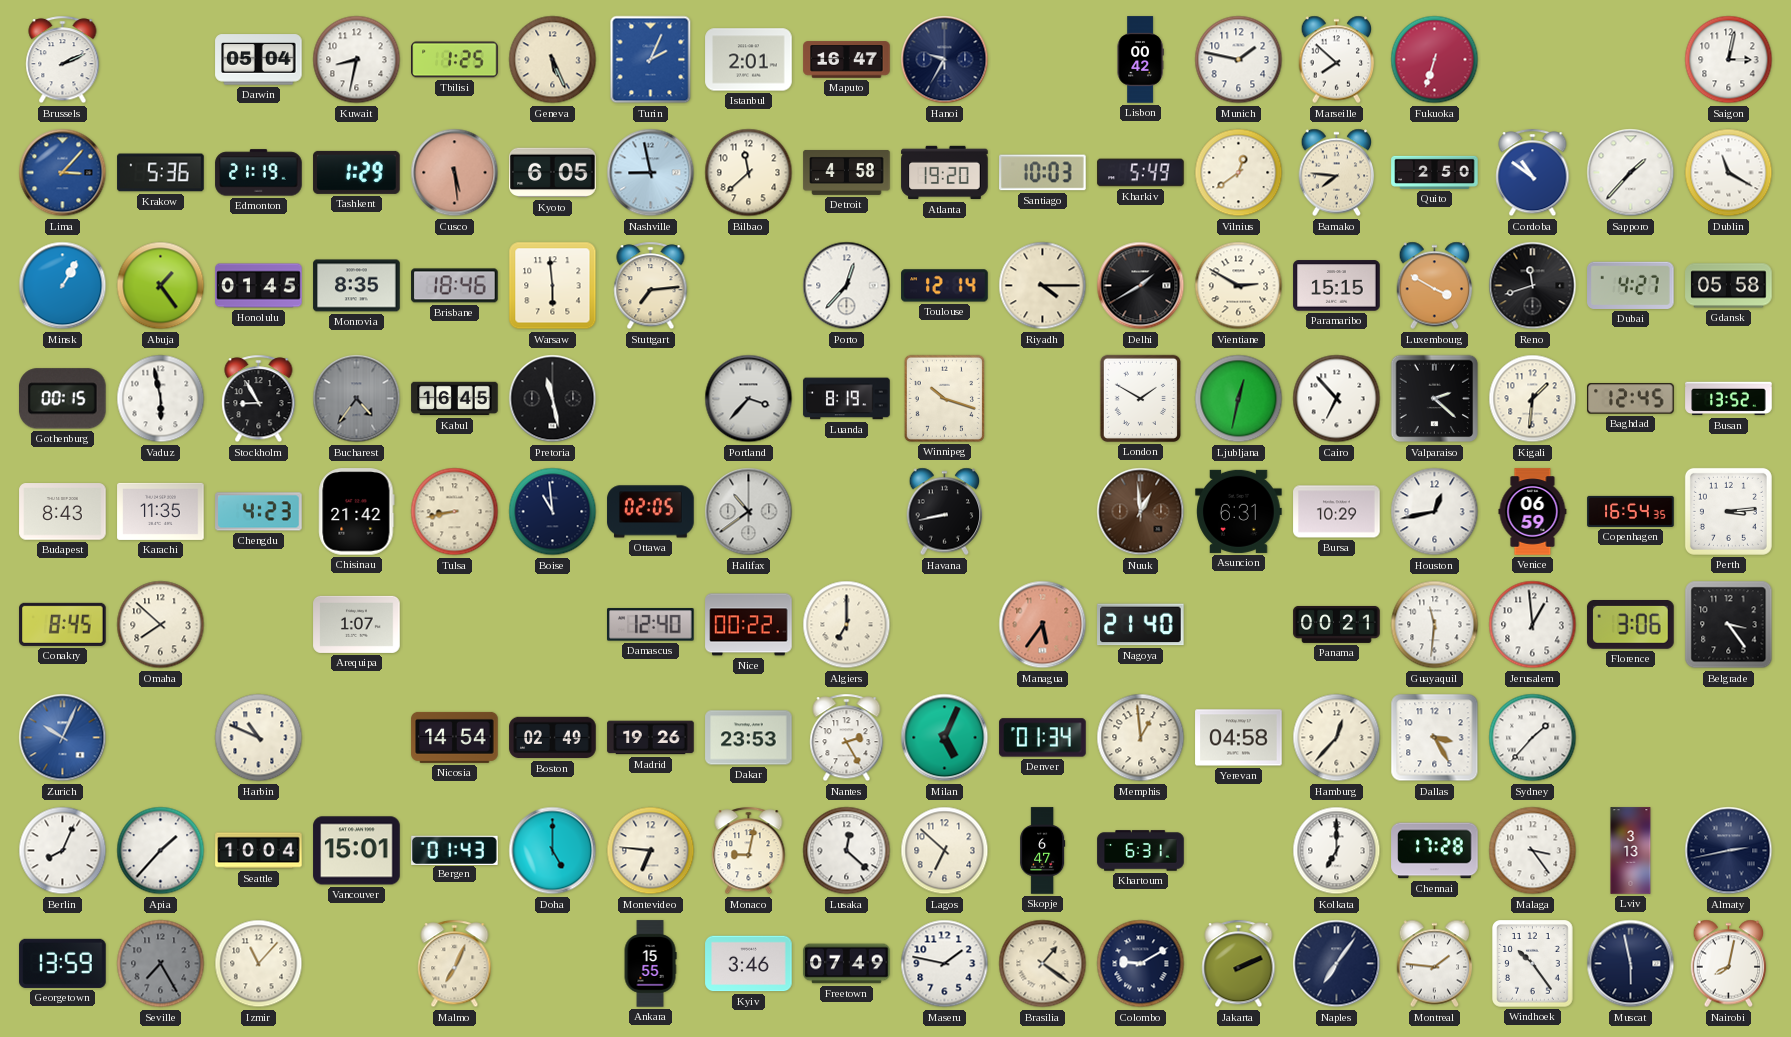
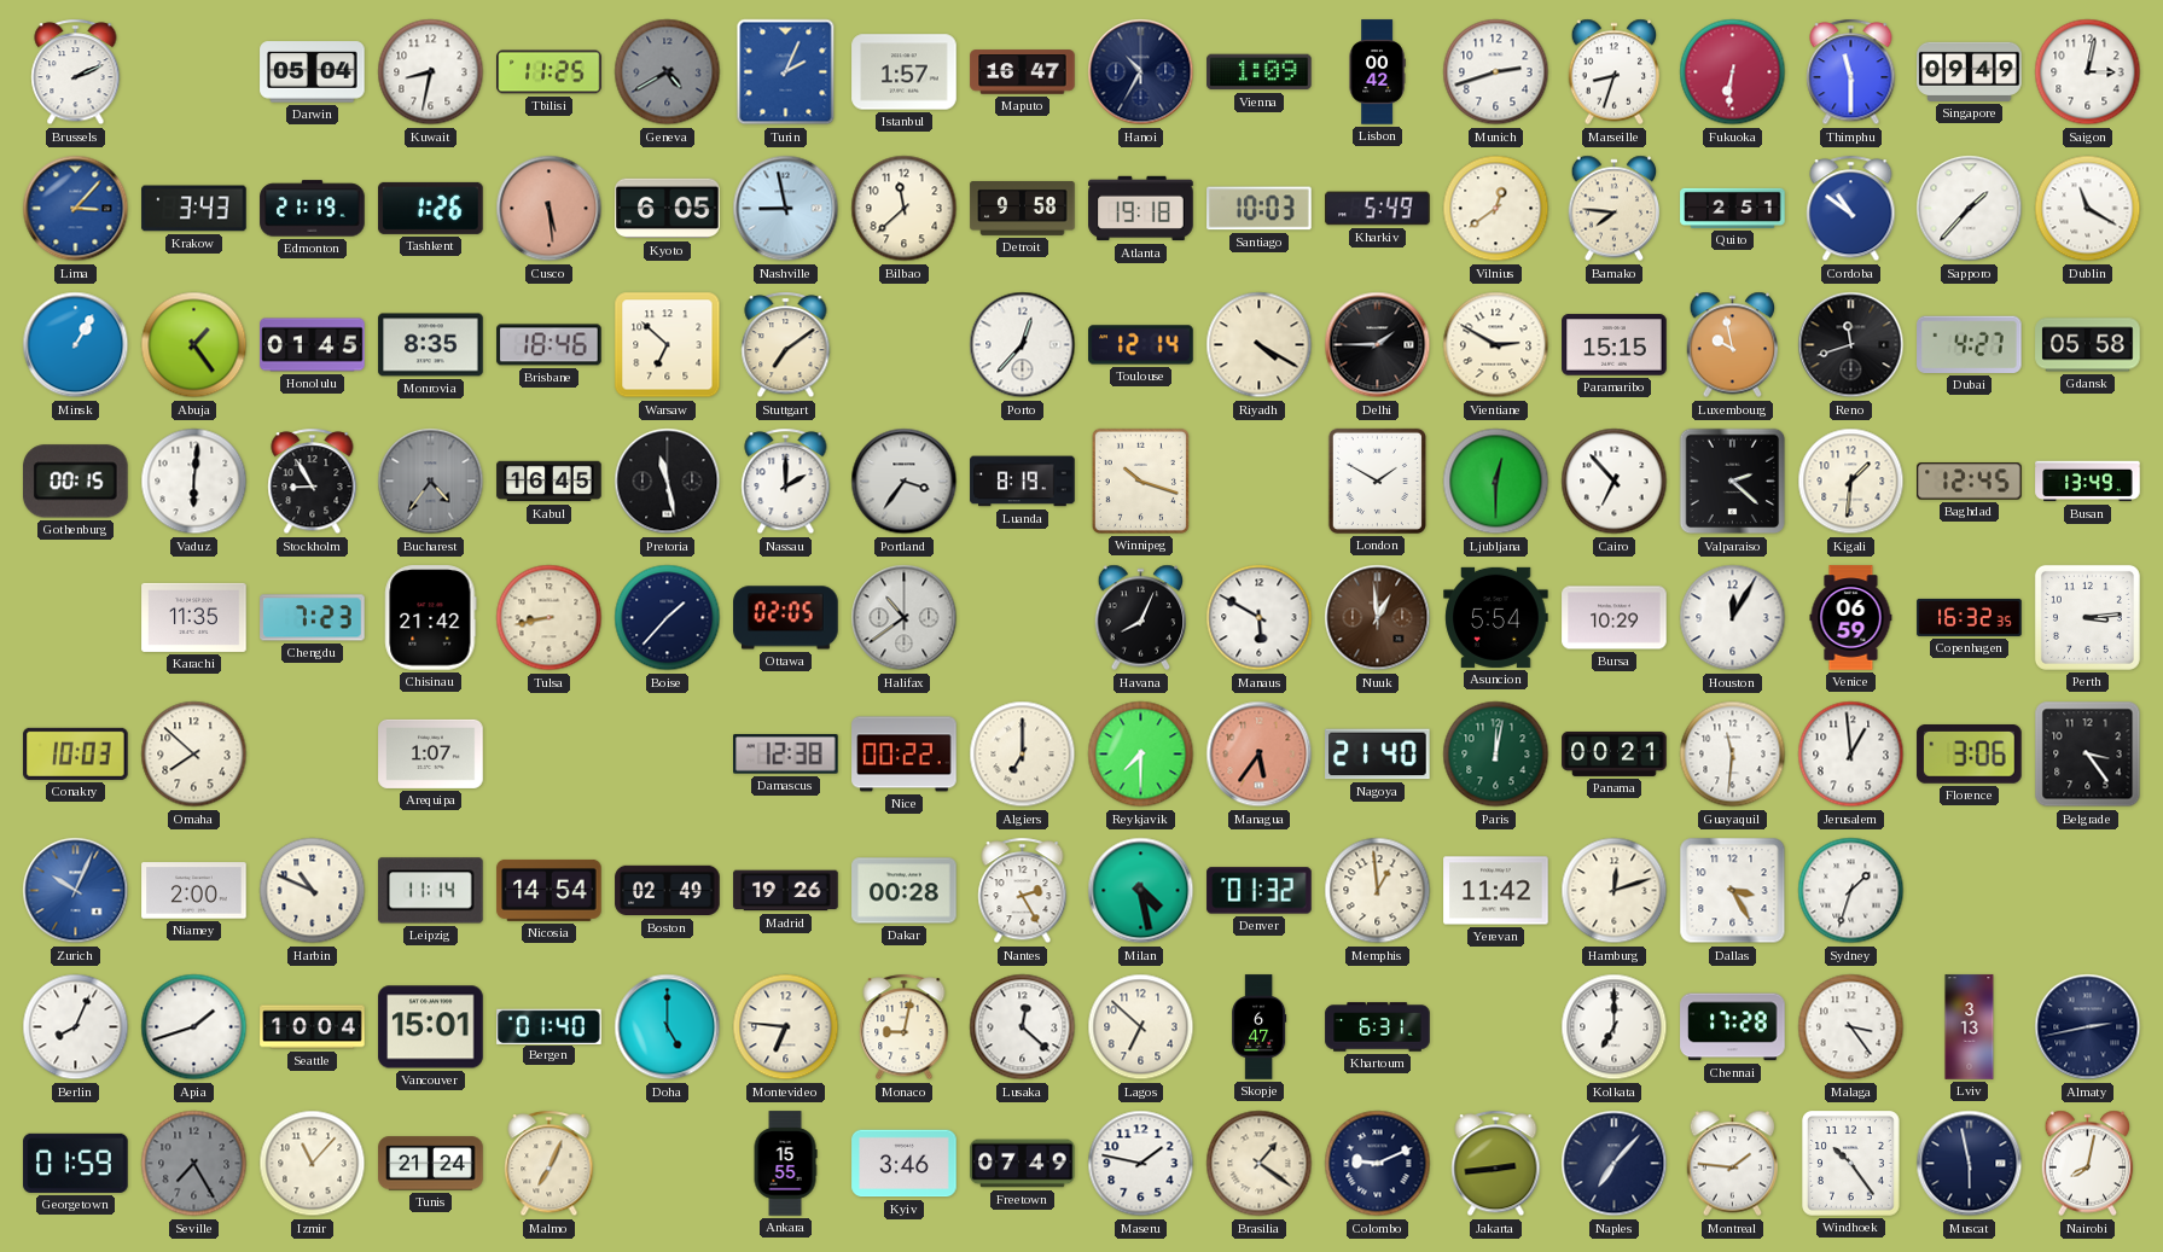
Tbilisi: 1:25 -> 11:25
Geneva: 5:26 -> 4:40
Geneva dial: cream -> grey
Istanbul: 2:01 -> 1:57
Hanoi: 9:35 -> 10:35
Vienna: none -> 1:09
Munich: 1:47 -> 2:42
Marseille: 7:52 -> 8:33
Fukuoka: 6:33 -> 6:31
Thimphu: none -> 11:30
Singapore: none -> 09:49
Krakow: 5:36 -> 3:43
Tashkent: 1:29 -> 1:26
Detroit: 4:58 -> 9:58
Atlanta: 19:20 -> 19:18
Quito: 2:50 -> 2:51
Warsaw: 5:59 -> 6:52
Stuttgart: 7:14 -> 7:09
Riyadh: 4:15 -> 4:20
Delhi: 1:40 -> 1:45
Luxembourg: 3:50 -> 9:58
Vaduz: 5:58 -> 6:01
Nassau: none -> 2:00
Portland: 3:37 -> 3:36
Ljubljana: 12:32 -> 12:30
Busan: 13:52 -> 13:49
Budapest: 8:43 -> none
Chengdu: 4:23 -> 7:23
Boise: 10:59 -> 1:37
Havana: 8:43 -> 8:04
Manaus: none -> 5:50
Asuncion: 6:31 -> 5:54
Houston: 12:43 -> 12:05
Copenhagen: 16:54 -> 16:32
Conakry: 8:45 -> 10:03
Damascus: 12:40 -> 12:38
Reykjavik: none -> 7:30
Paris: none -> 12:02
Niamey: none -> 2:00
Leipzig: none -> 11:14
Dakar: 23:53 -> 00:28
Milan: 5:04 -> 4:28
Denver: 01:34 -> 01:32
Yerevan: 04:58 -> 11:42
Hamburg: 12:37 -> 12:12
Sydney: 1:37 -> 1:33
Apia: 1:37 -> 1:42
Bergen: 01:43 -> 01:40
Georgetown: 13:59 -> 01:59
Tunis: none -> 21:24
Colombo: 9:10 -> 9:11
Jakarta: 2:11 -> 2:44
Naples: 7:06 -> 7:07
